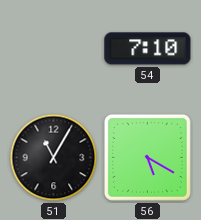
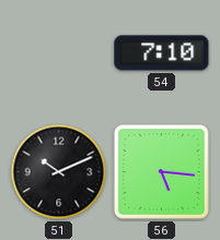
51: 11:05 -> 10:11
56: 5:20 -> 5:16
